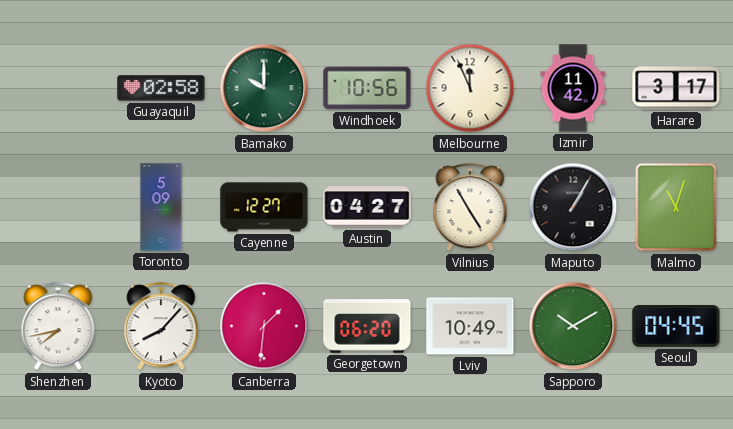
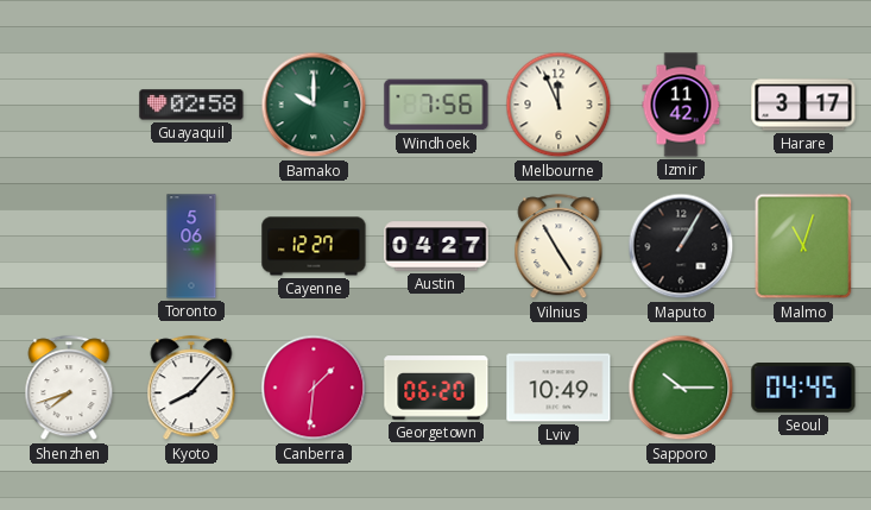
Windhoek: 10:56 -> 7:56
Toronto: 5:09 -> 5:06
Shenzhen: 7:43 -> 7:42
Sapporo: 10:10 -> 10:15
